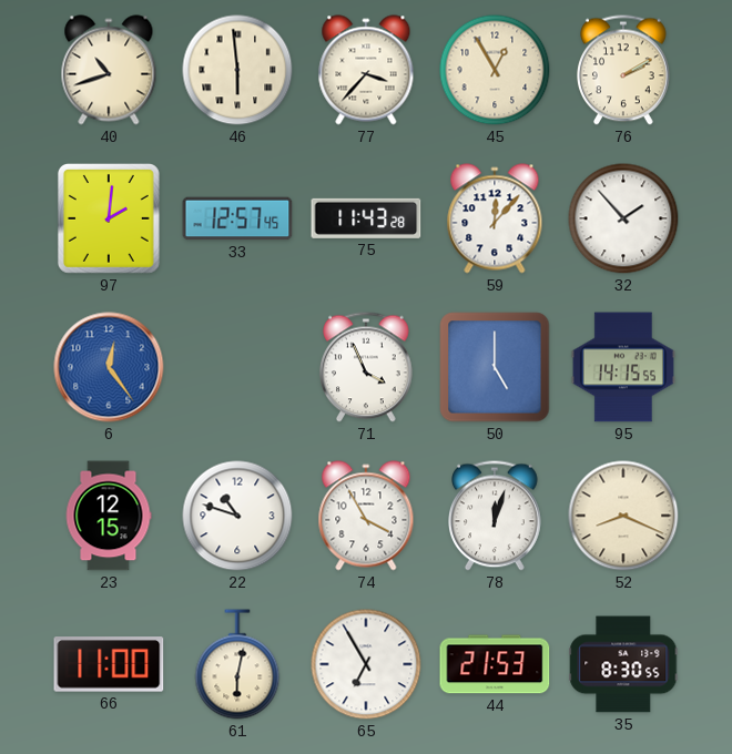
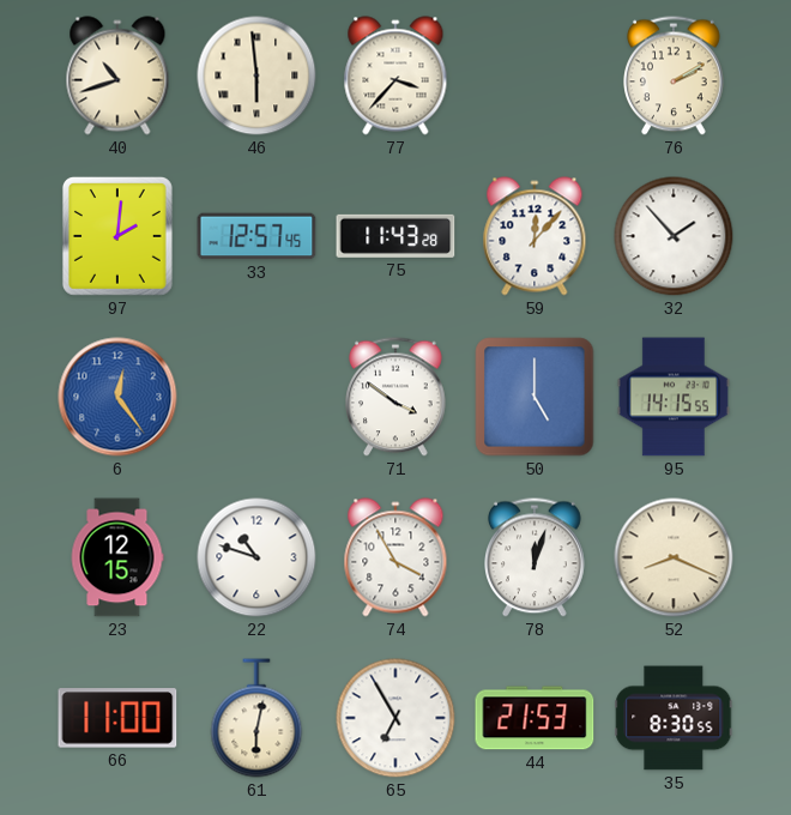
45: 12:55 -> none
71: 3:56 -> 3:51
